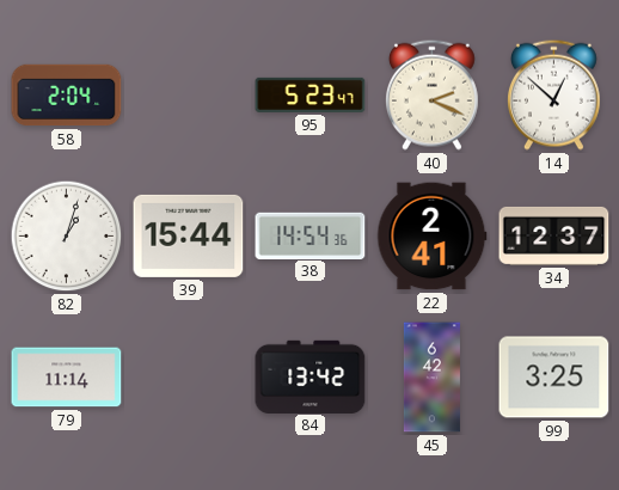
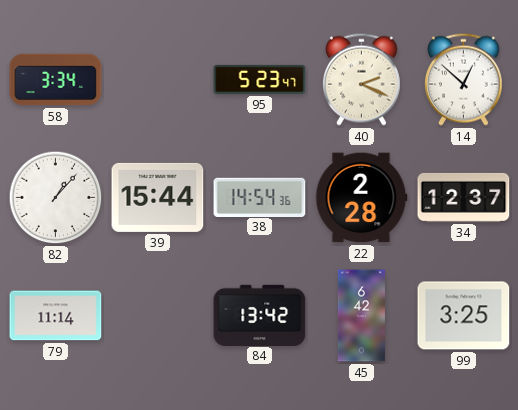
58: 2:04 -> 3:34
82: 1:03 -> 1:07
22: 2:41 -> 2:28
